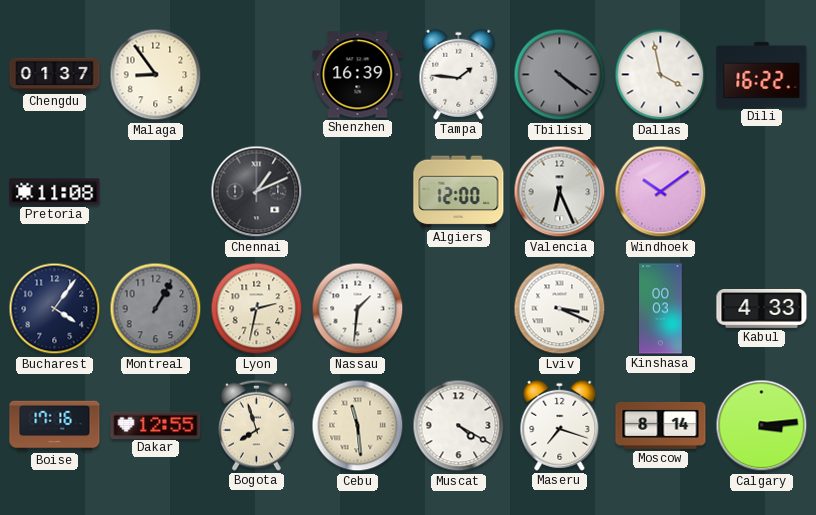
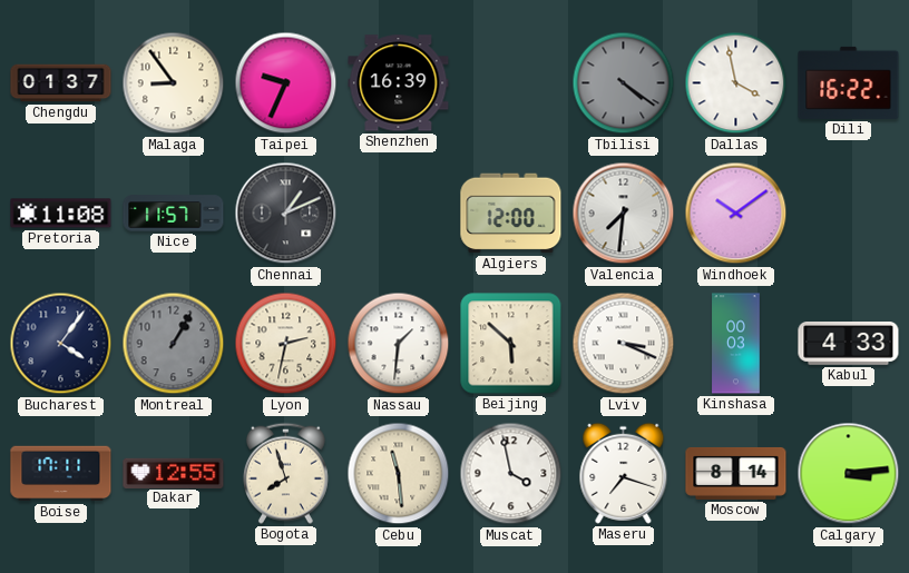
Taipei: none -> 9:34
Tampa: 1:46 -> none
Nice: none -> 11:57
Valencia: 6:26 -> 7:31
Beijing: none -> 5:52
Boise: 17:16 -> 17:11
Muscat: 4:20 -> 3:58
